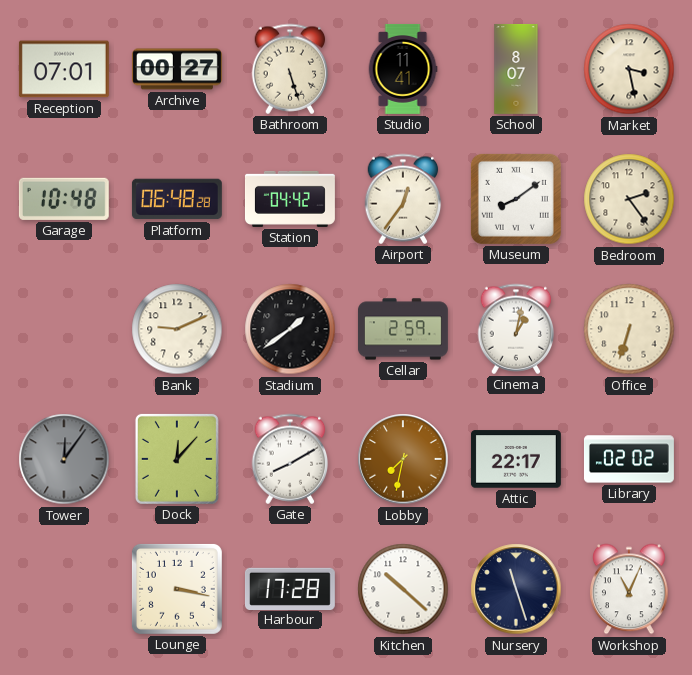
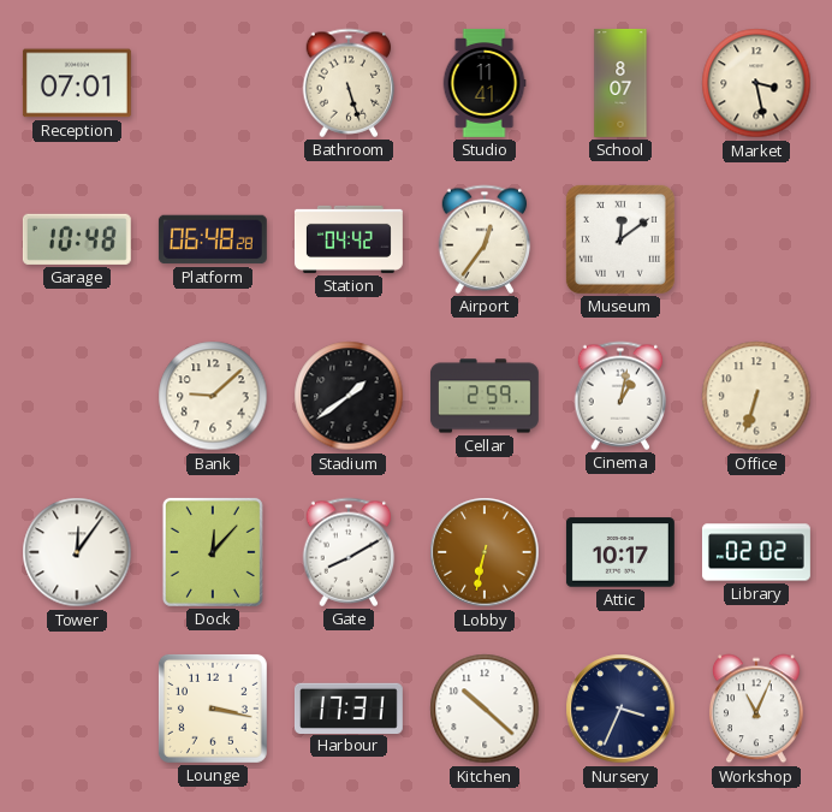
Archive: 00:27 -> none
Museum: 8:09 -> 12:09
Bedroom: 2:24 -> none
Bank: 9:11 -> 9:08
Tower dial: grey -> white
Lobby: 7:32 -> 6:32
Attic: 22:17 -> 10:17
Harbour: 17:28 -> 17:31
Nursery: 11:27 -> 3:34
